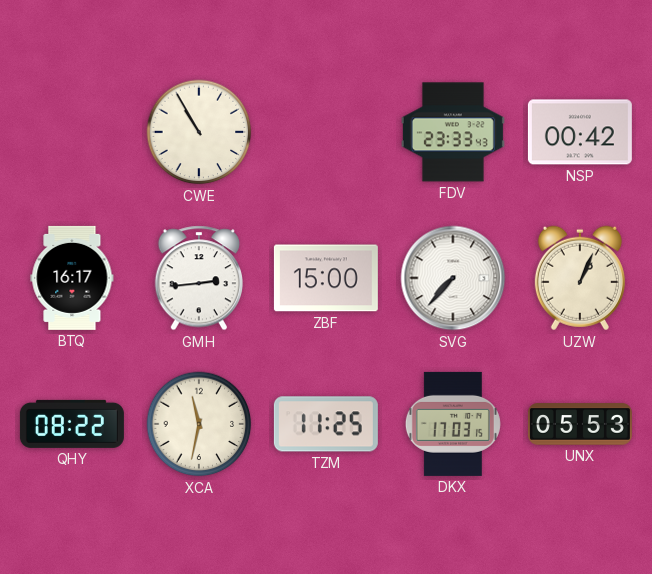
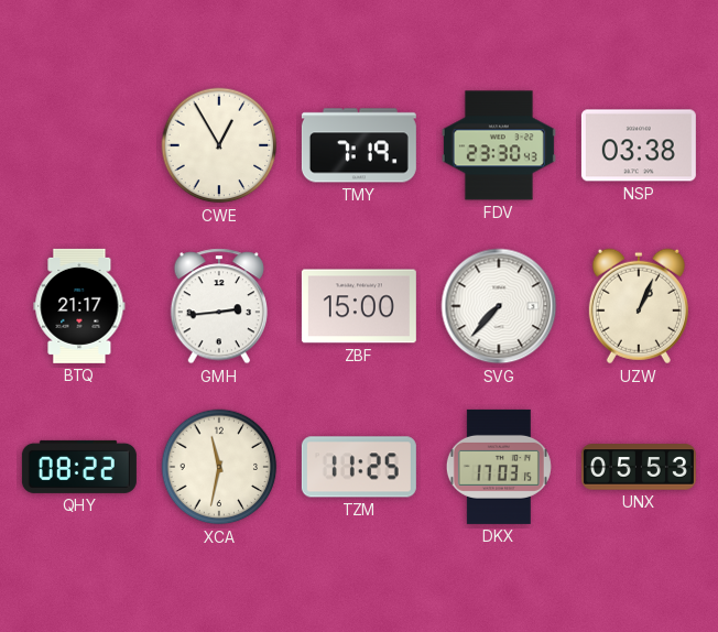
CWE: 10:55 -> 12:55
TMY: none -> 7:19
FDV: 23:33 -> 23:30
NSP: 00:42 -> 03:38
BTQ: 16:17 -> 21:17
